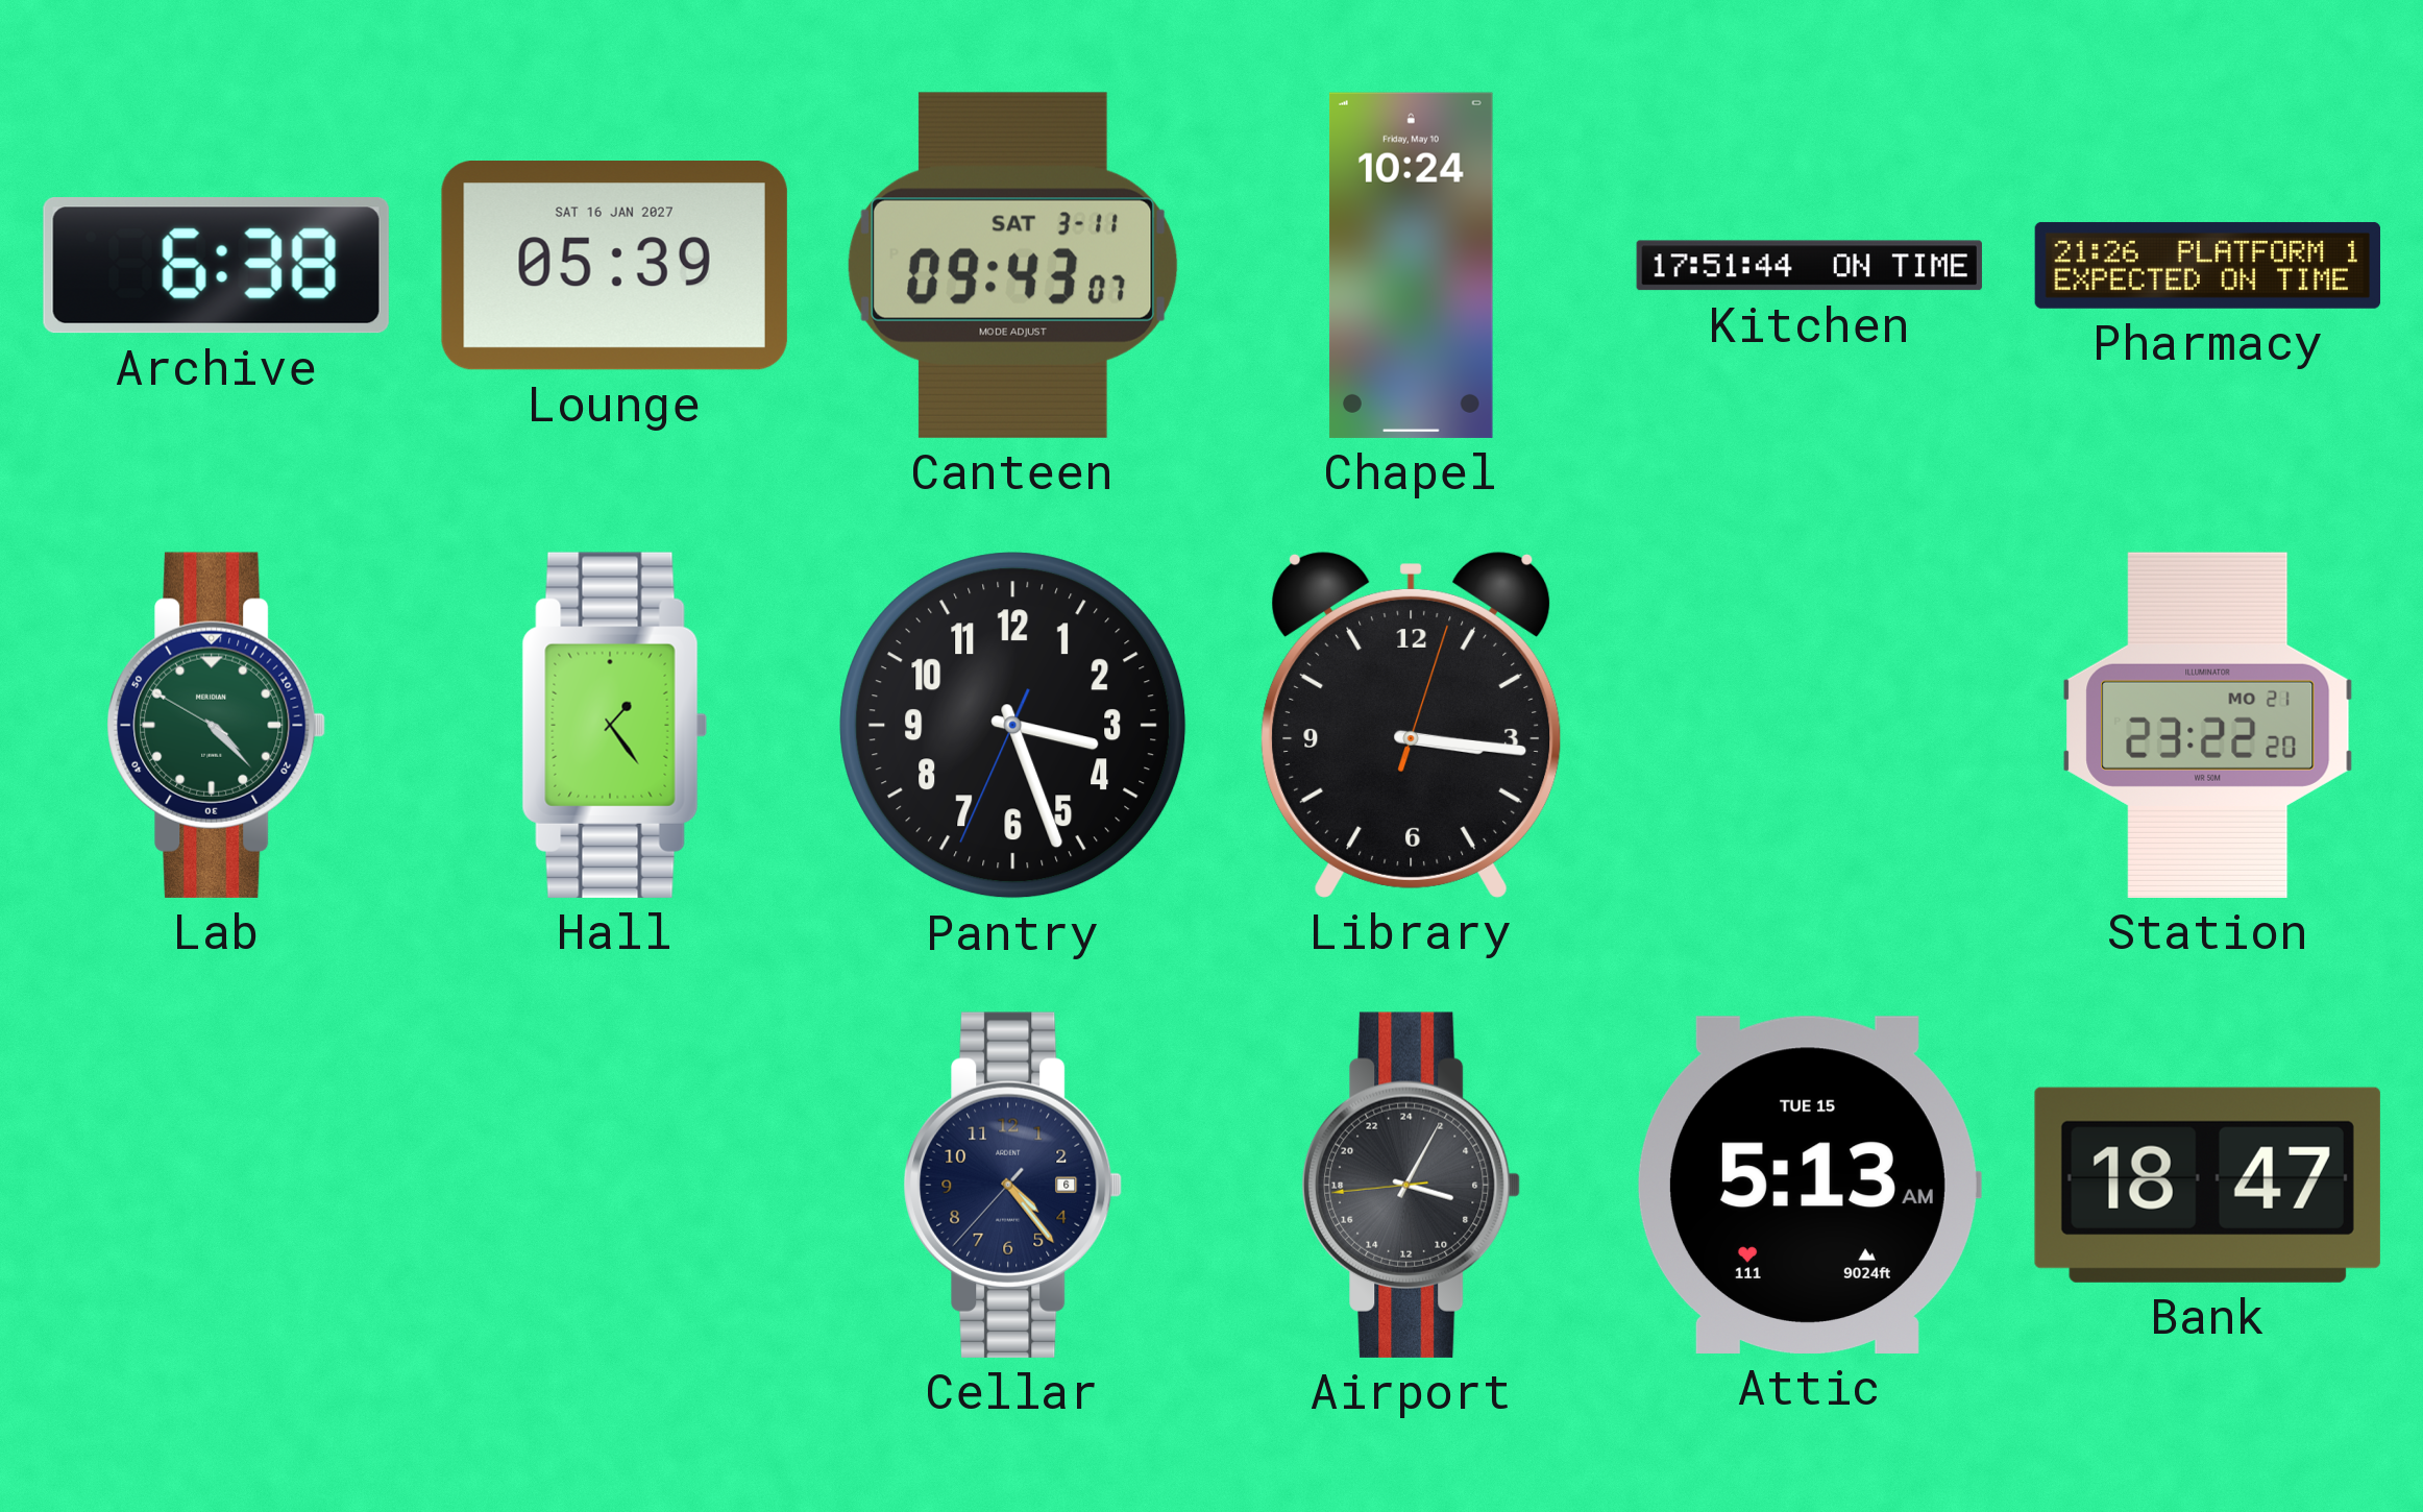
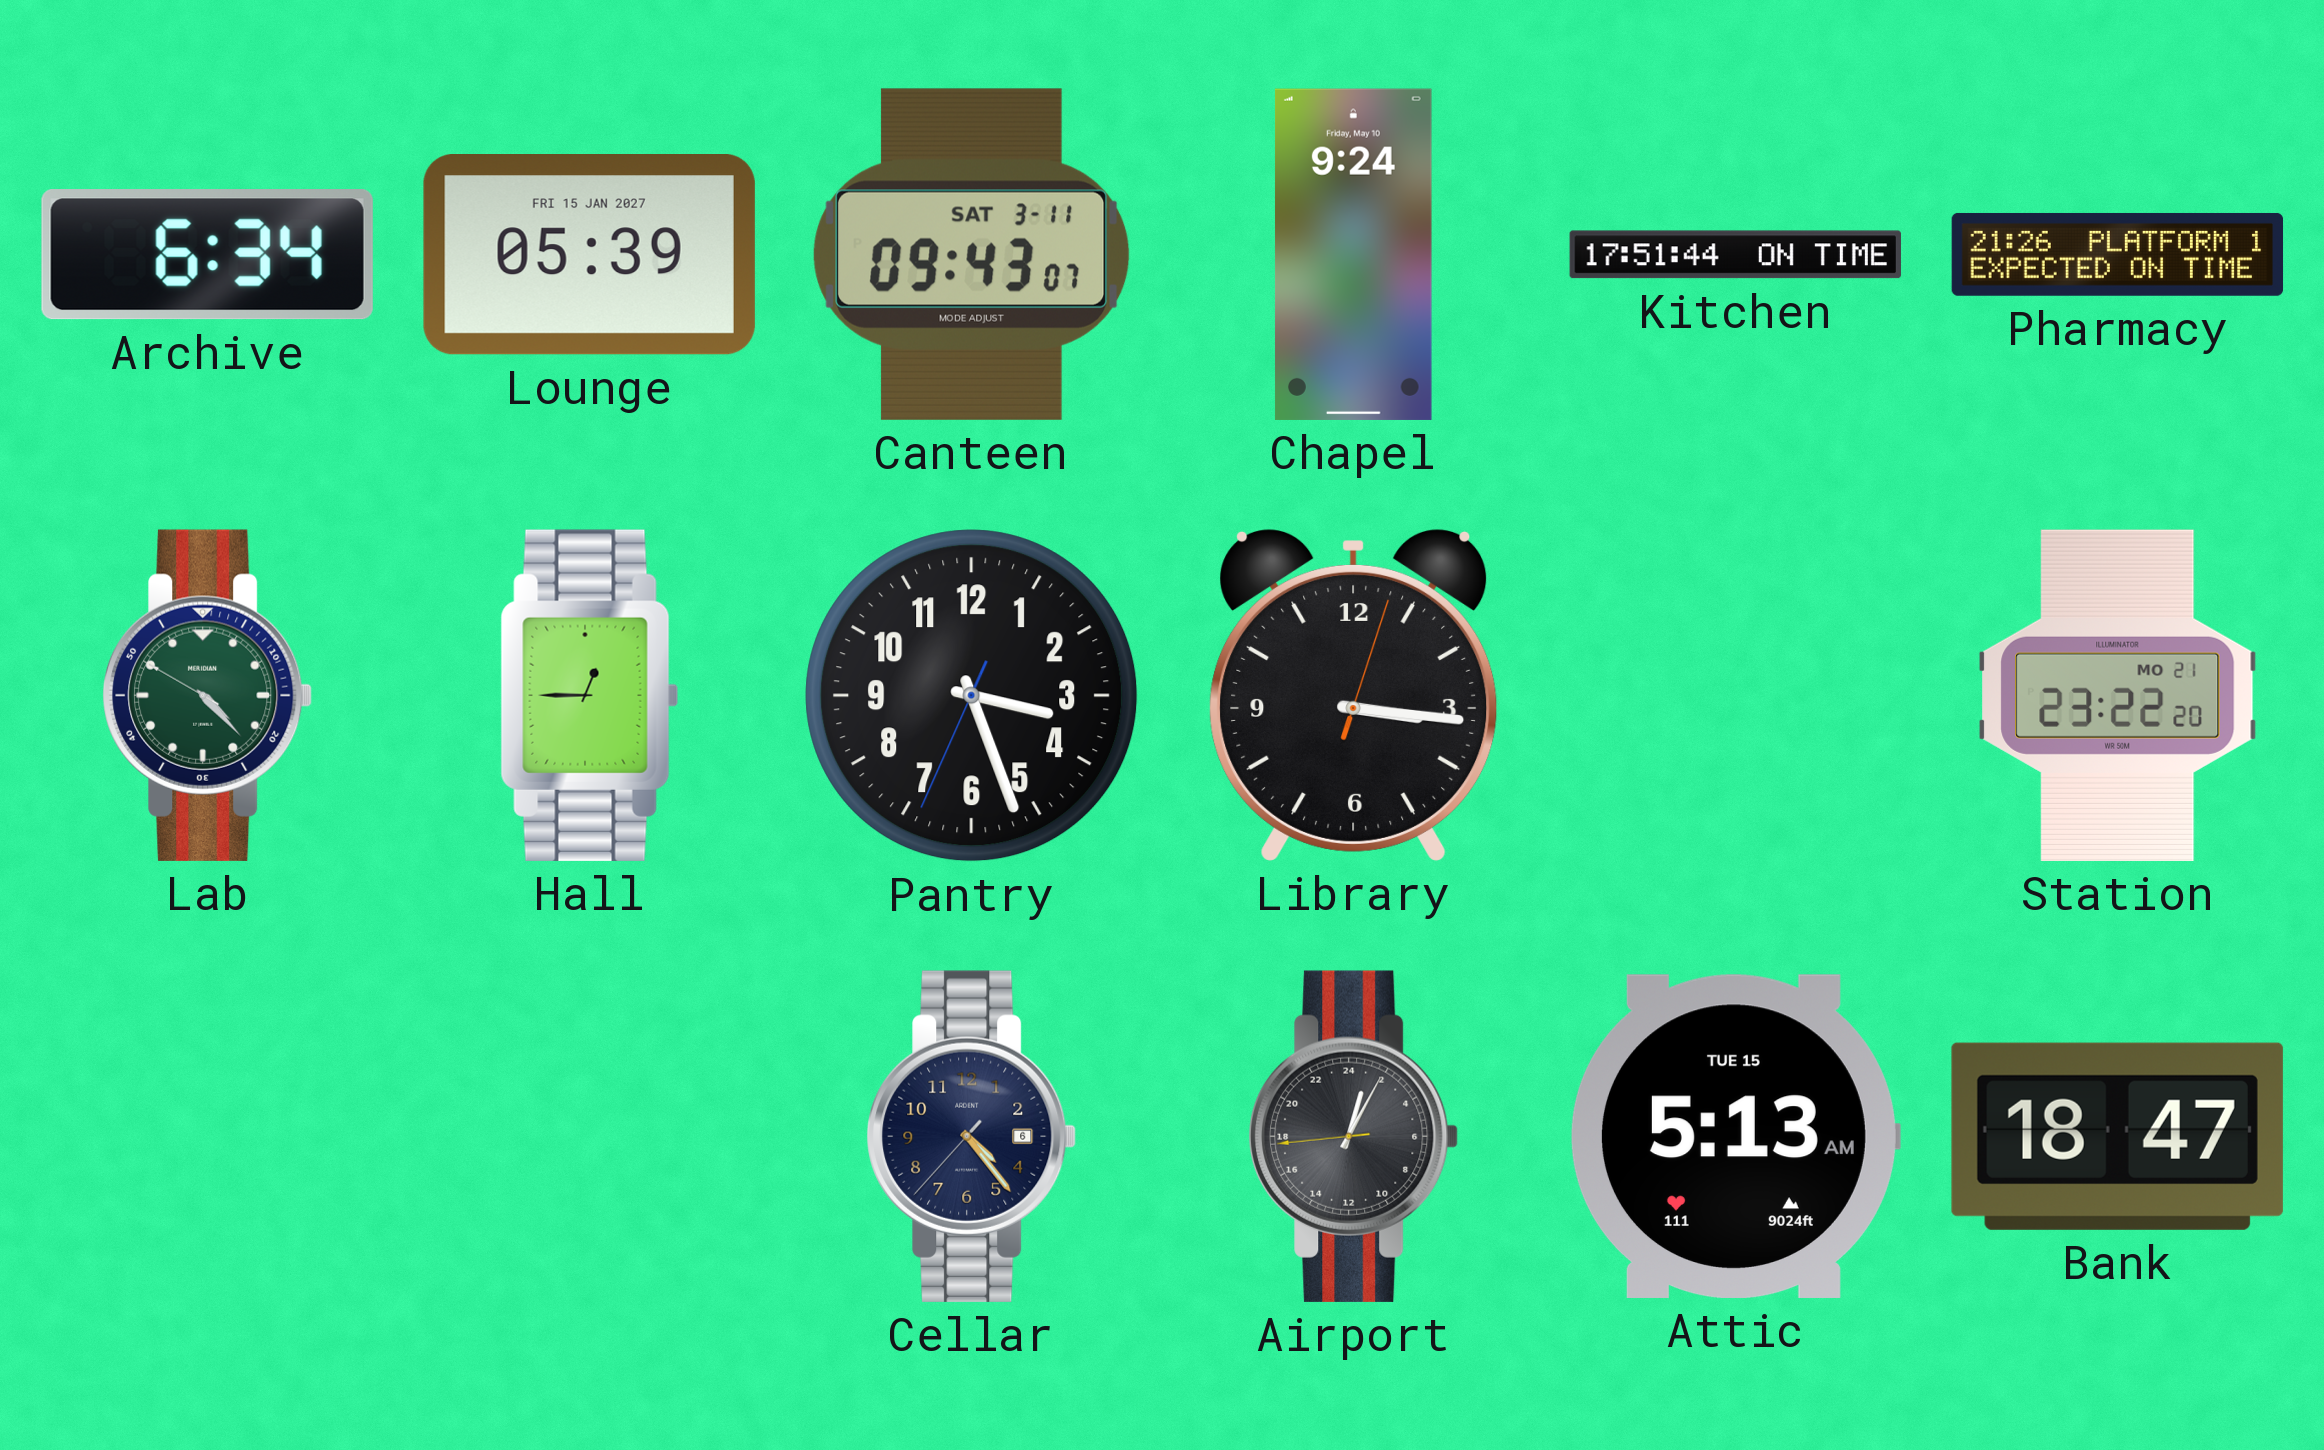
Archive: 6:38 -> 6:34
Lounge date: SAT 16 JAN 2027 -> FRI 15 JAN 2027
Chapel: 10:24 -> 9:24
Hall: 1:24 -> 12:45
Airport: 7:04 -> 1:04
